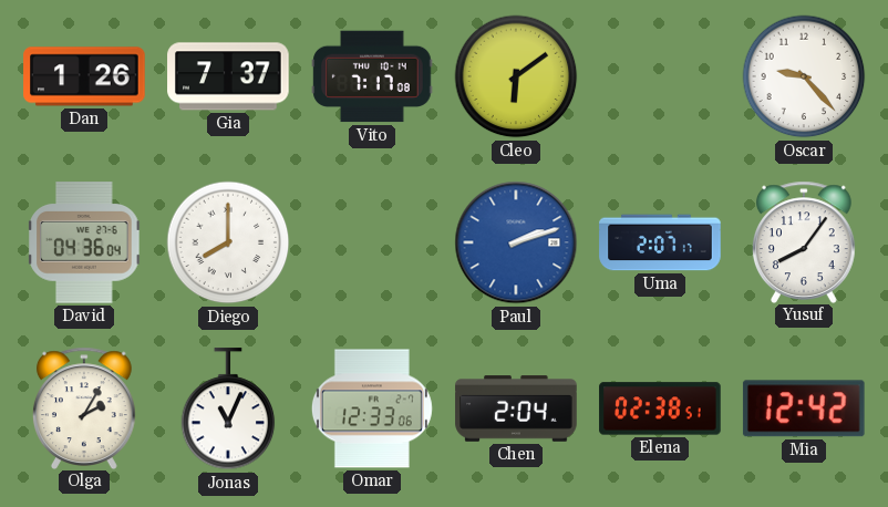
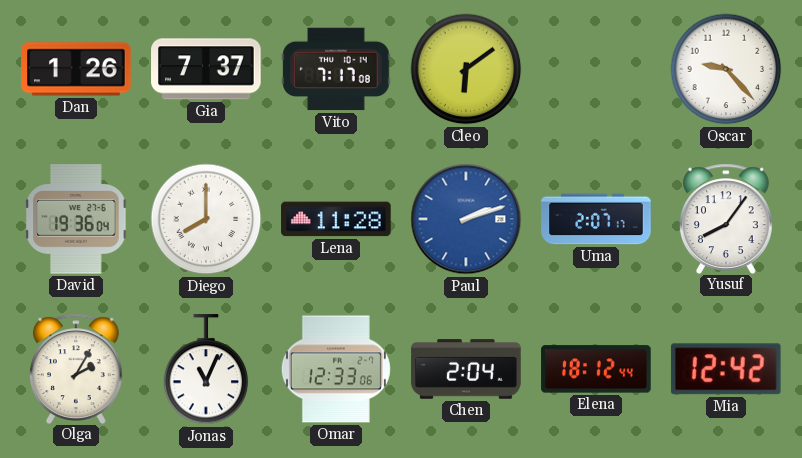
David: 04:36 -> 19:36
Lena: none -> 11:28
Elena: 02:38 -> 18:12
